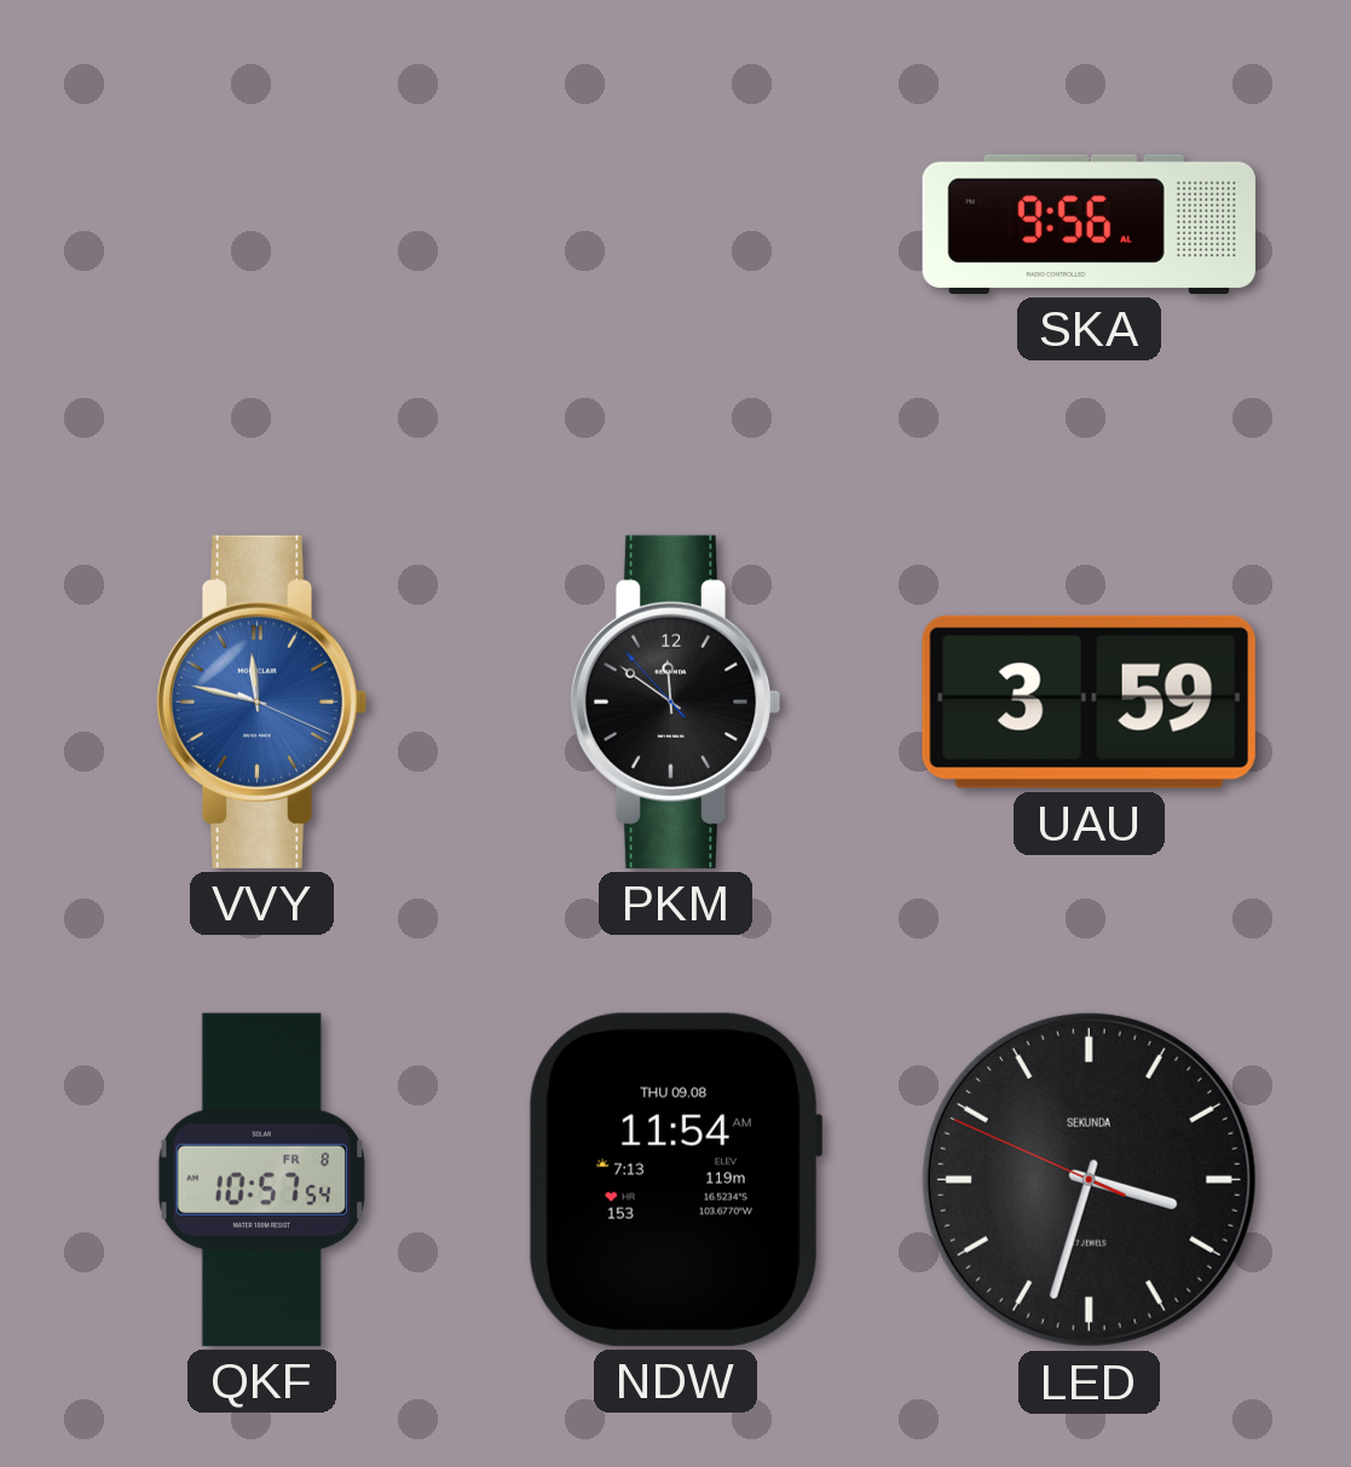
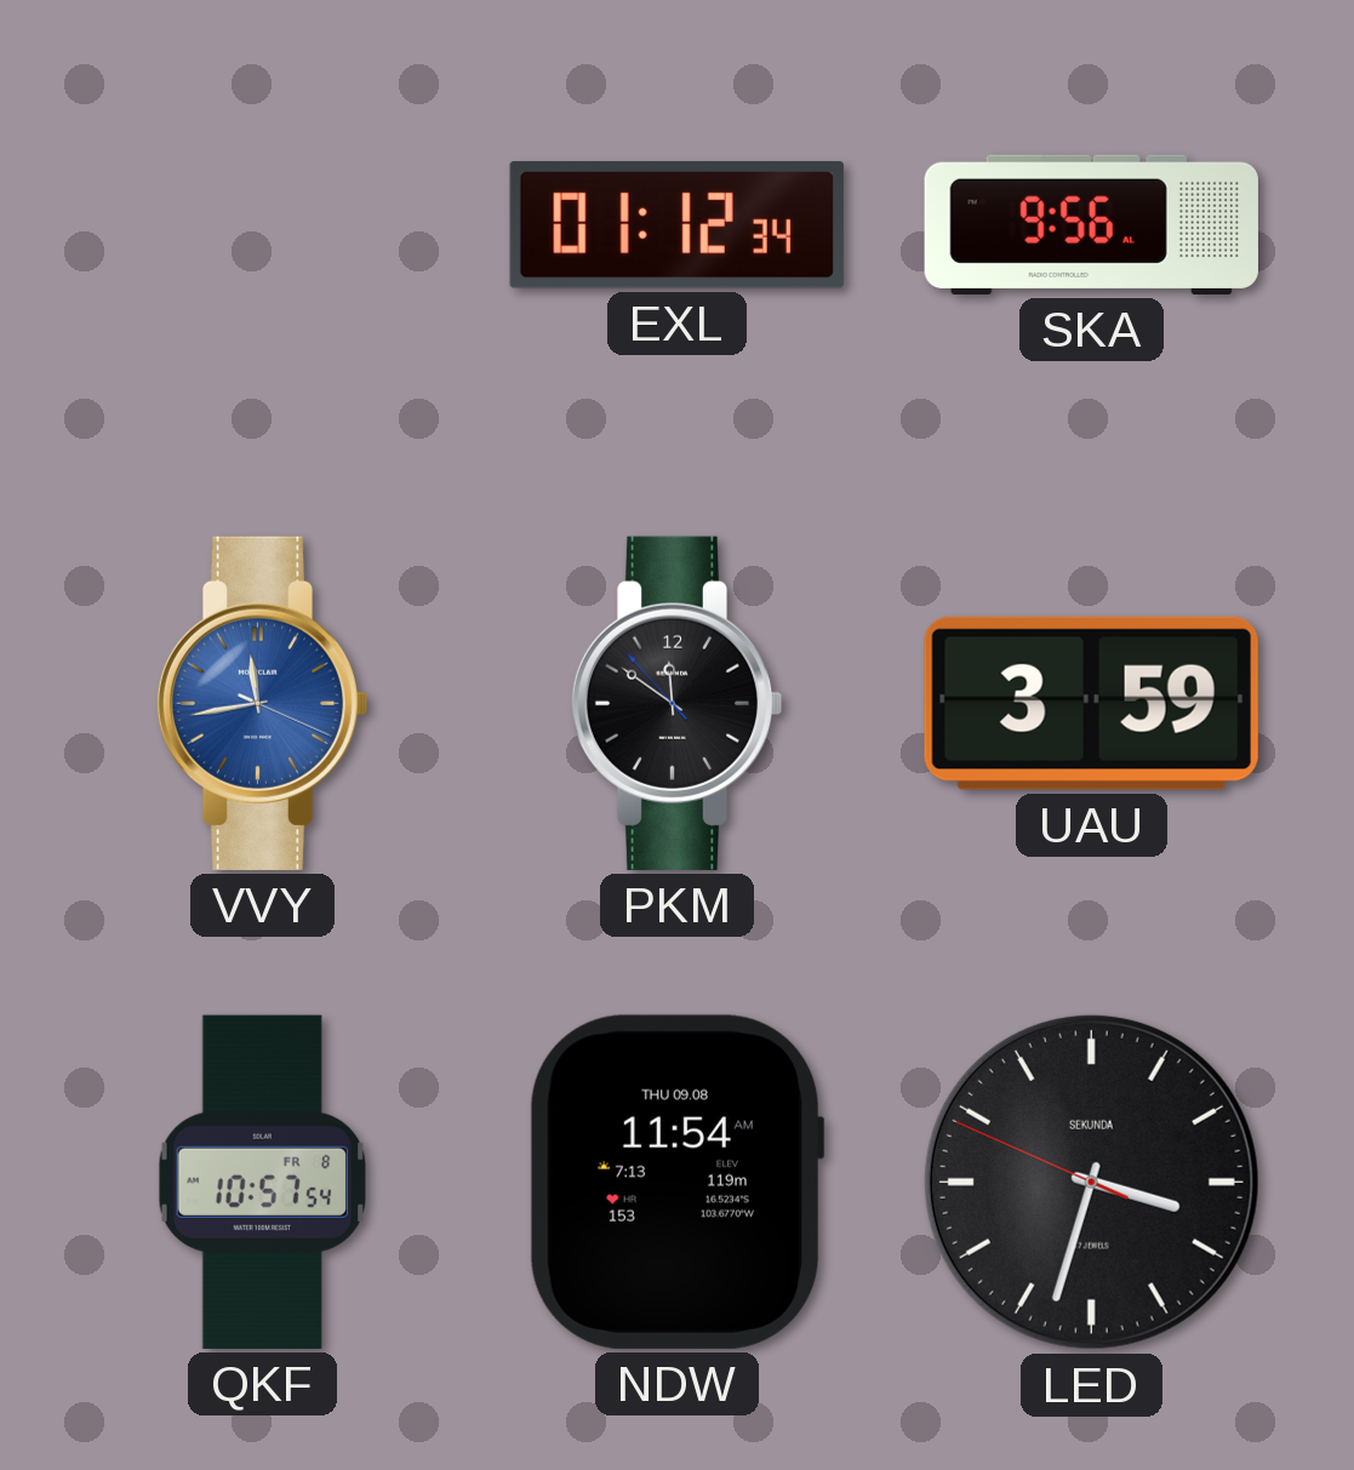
EXL: none -> 01:12
VVY: 11:47 -> 11:43
